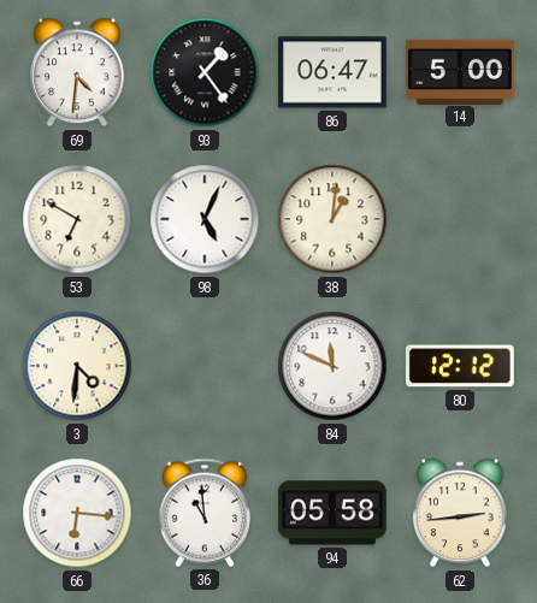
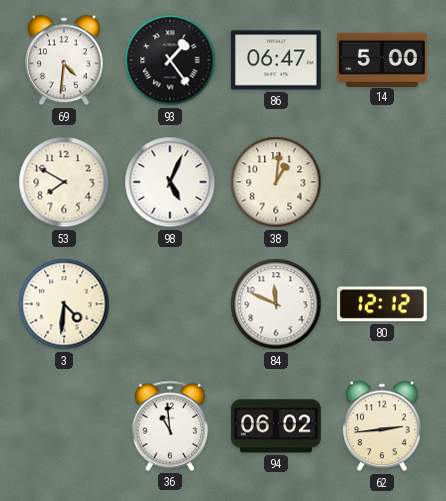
53: 6:50 -> 7:50
66: 6:16 -> none
94: 05:58 -> 06:02
